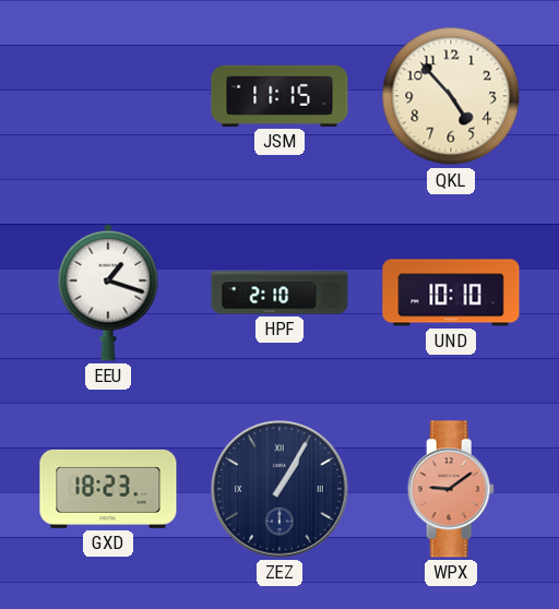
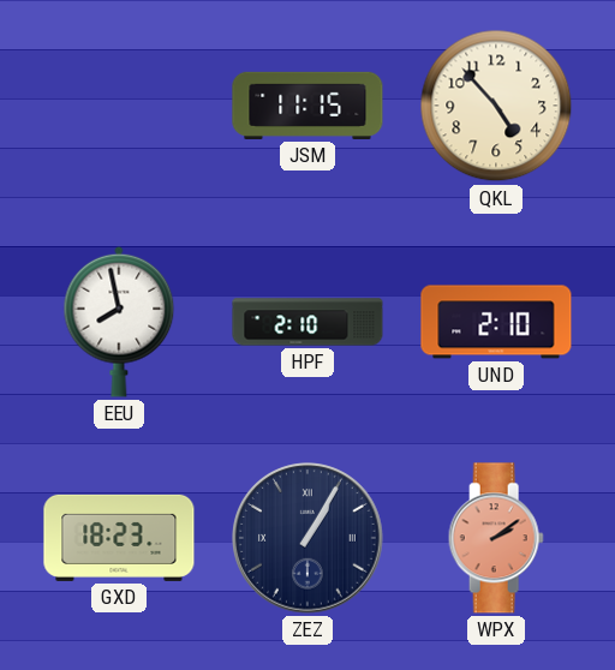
EEU: 1:18 -> 7:58
UND: 10:10 -> 2:10
WPX: 9:09 -> 2:09
